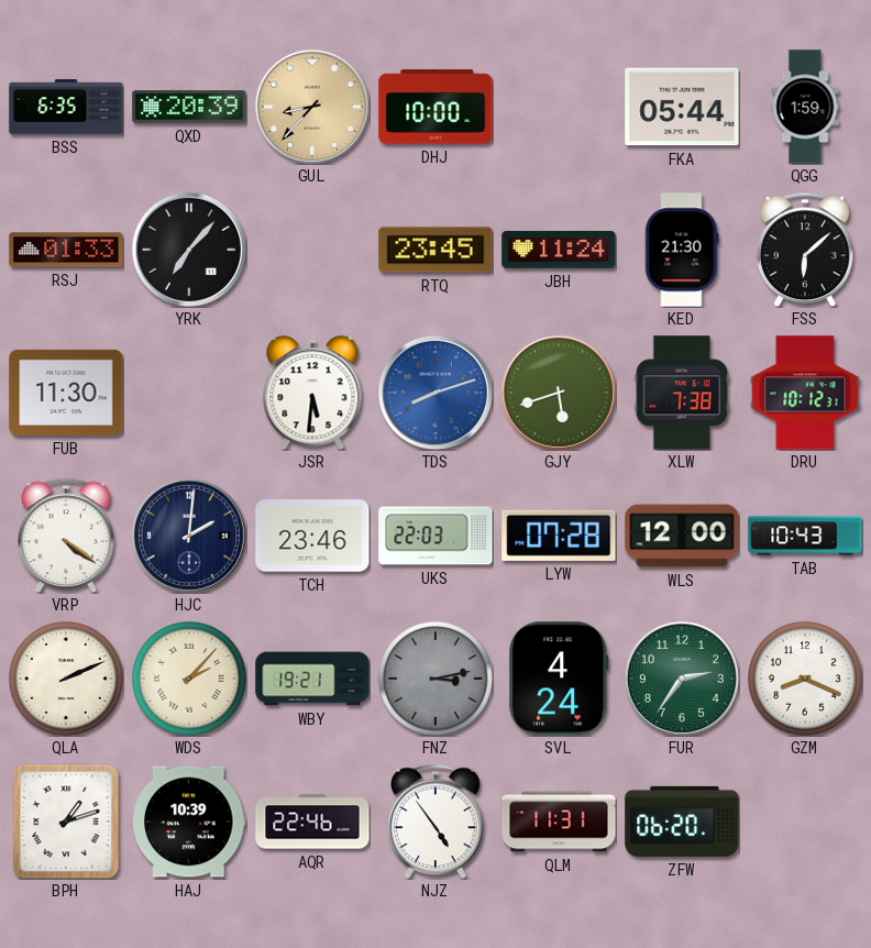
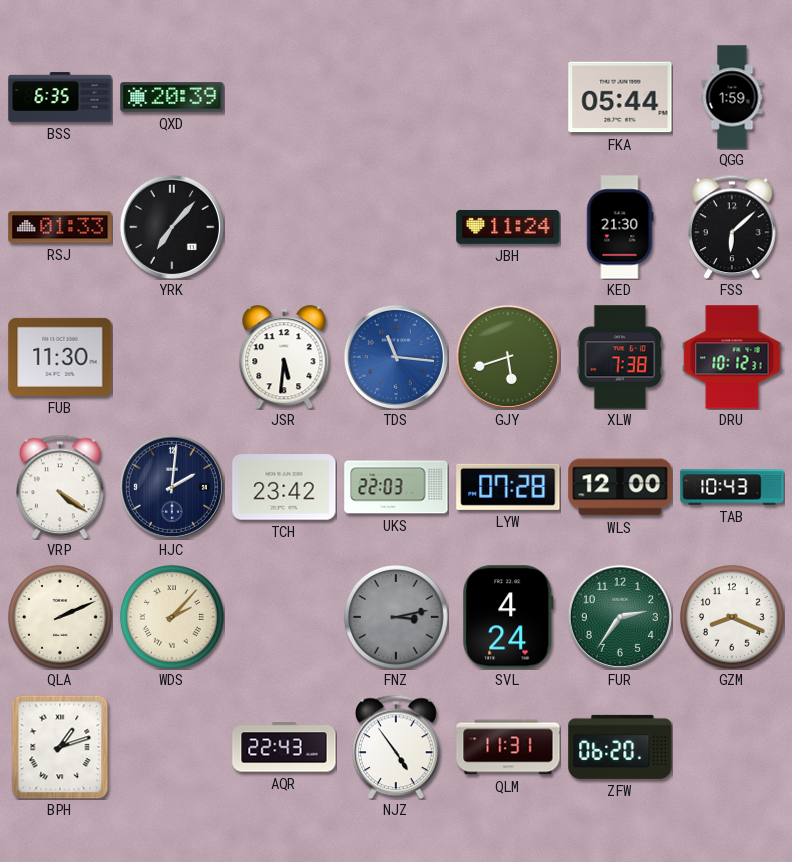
GUL: 8:37 -> none
DHJ: 10:00 -> none
RTQ: 23:45 -> none
TDS: 8:12 -> 11:16
TCH: 23:46 -> 23:42
WBY: 19:21 -> none
HAJ: 10:39 -> none
AQR: 22:46 -> 22:43
